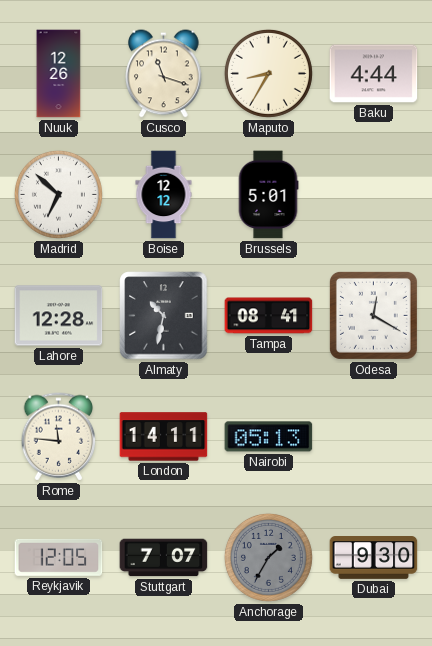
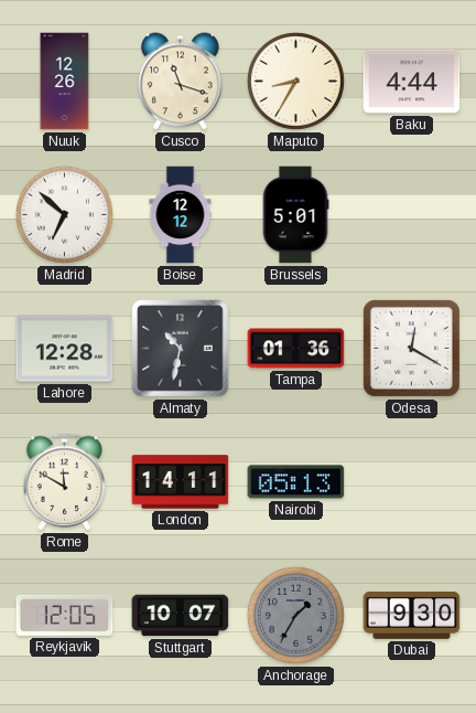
Tampa: 08:41 -> 01:36
Rome: 11:46 -> 11:50
Stuttgart: 7:07 -> 10:07
